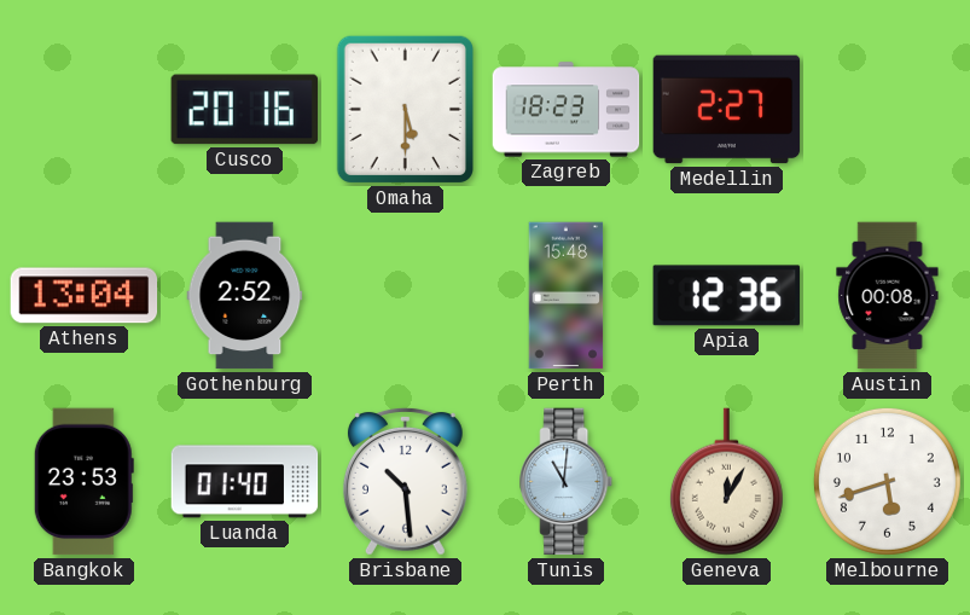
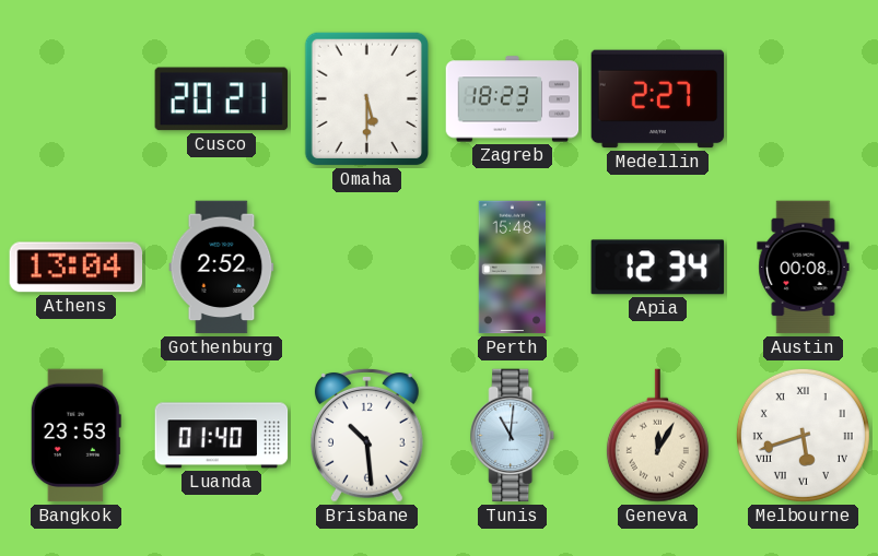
Cusco: 20:16 -> 20:21
Apia: 12:36 -> 12:34
Melbourne numerals: Arabic -> Roman
